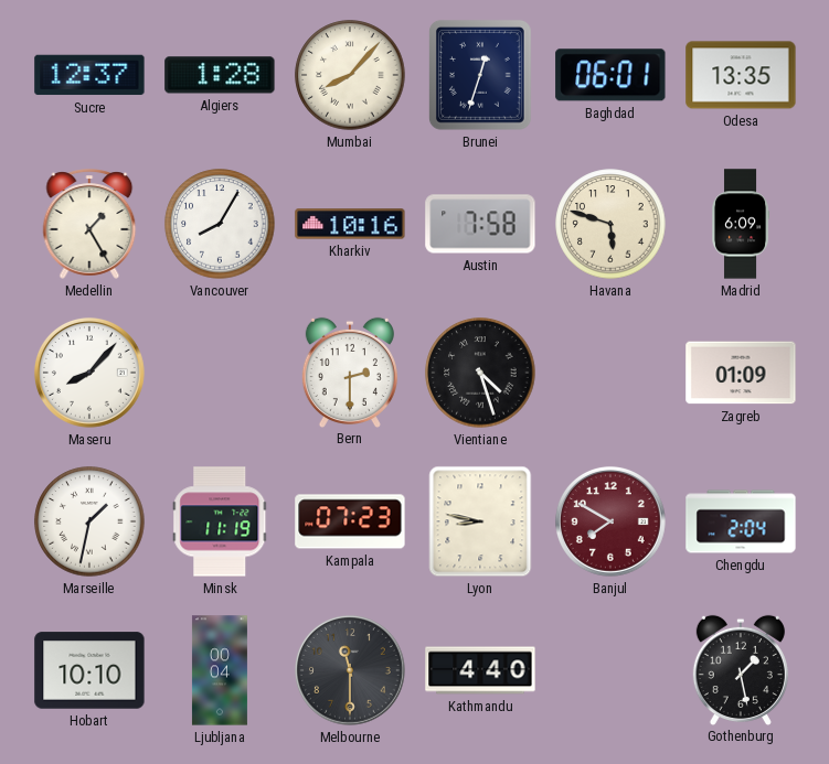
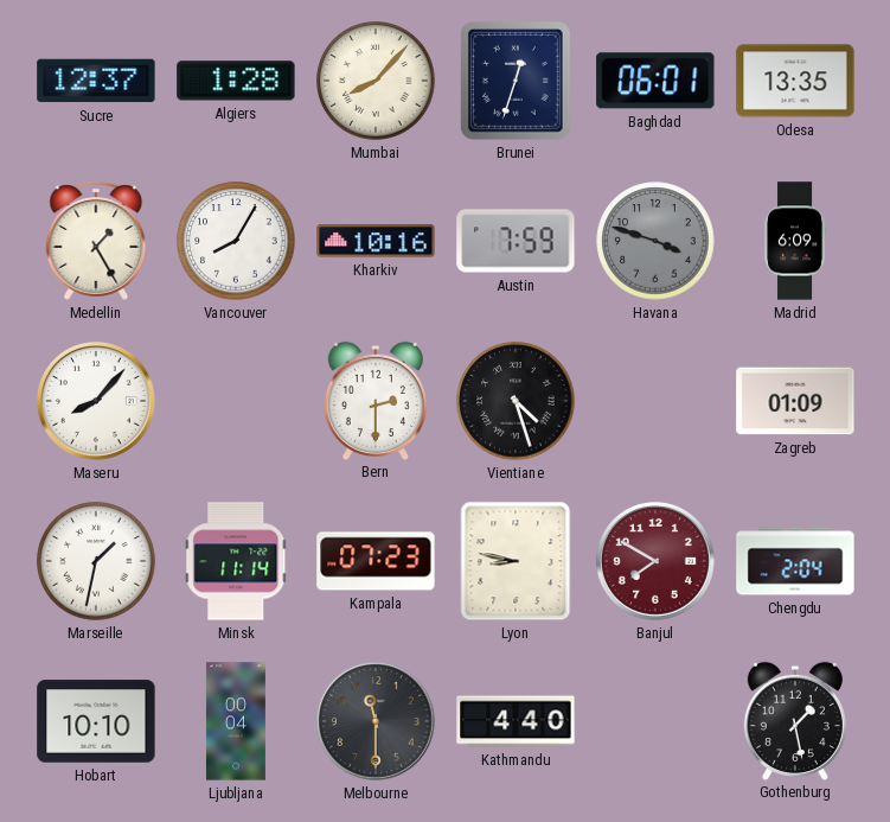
Austin: 7:58 -> 7:59
Havana: 5:48 -> 3:48
Havana dial: cream -> grey
Minsk: 11:19 -> 11:14
